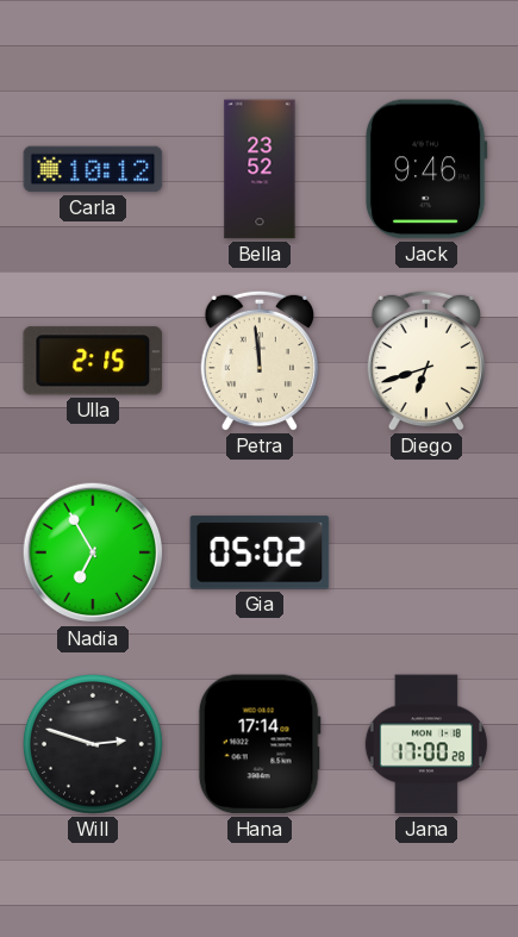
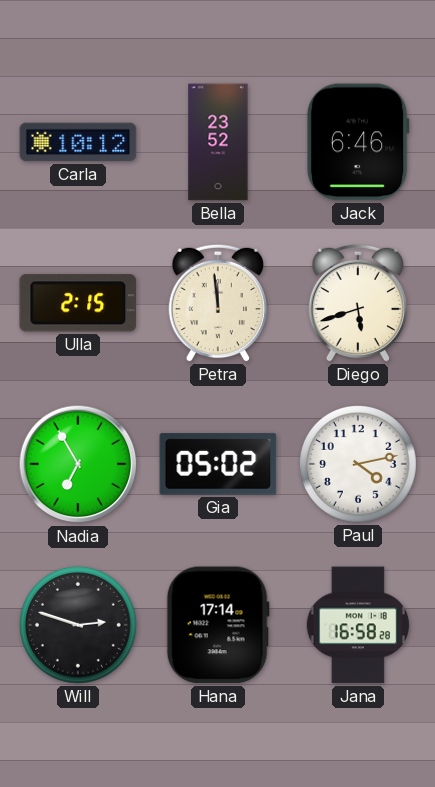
Jack: 9:46 -> 6:46
Diego: 6:42 -> 5:42
Paul: none -> 4:13
Jana: 17:00 -> 16:58
